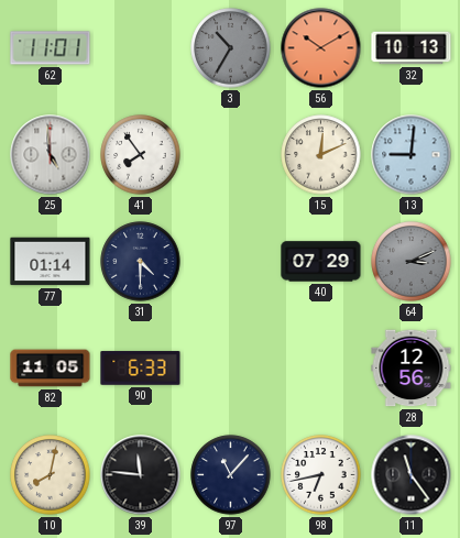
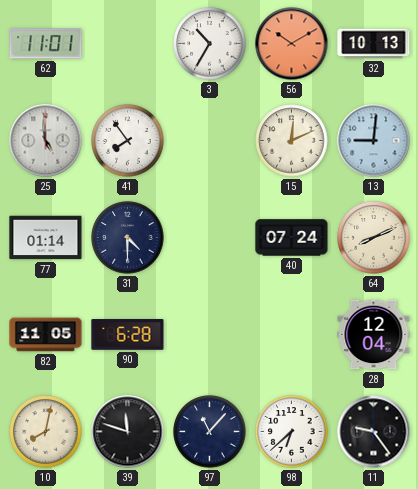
3 dial: grey -> white
40: 07:29 -> 07:24
64: 3:11 -> 8:11
64 dial: grey -> cream
90: 6:33 -> 6:28
28: 12:56 -> 12:04
39: 11:46 -> 11:48
98: 6:43 -> 6:38
11: 11:24 -> 9:24
